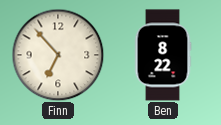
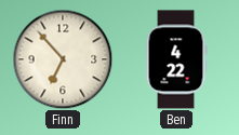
Ben: 8:22 -> 4:22
